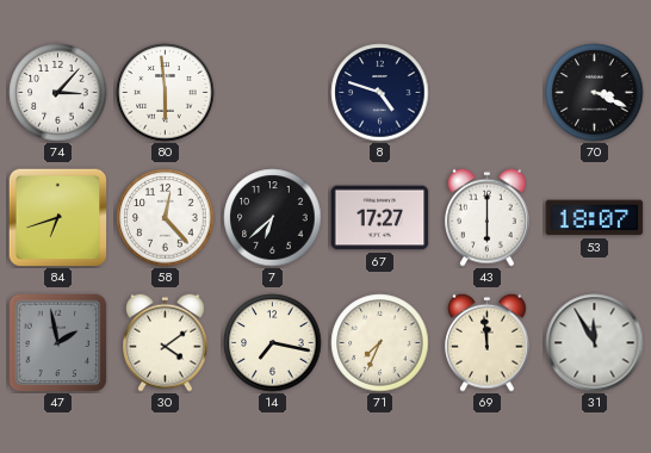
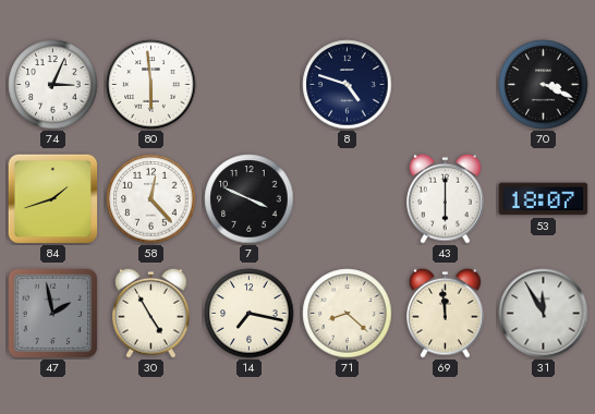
74: 3:07 -> 3:04
84: 6:42 -> 1:42
7: 6:38 -> 3:49
67: 17:27 -> none
30: 4:09 -> 4:55
71: 7:34 -> 8:22
